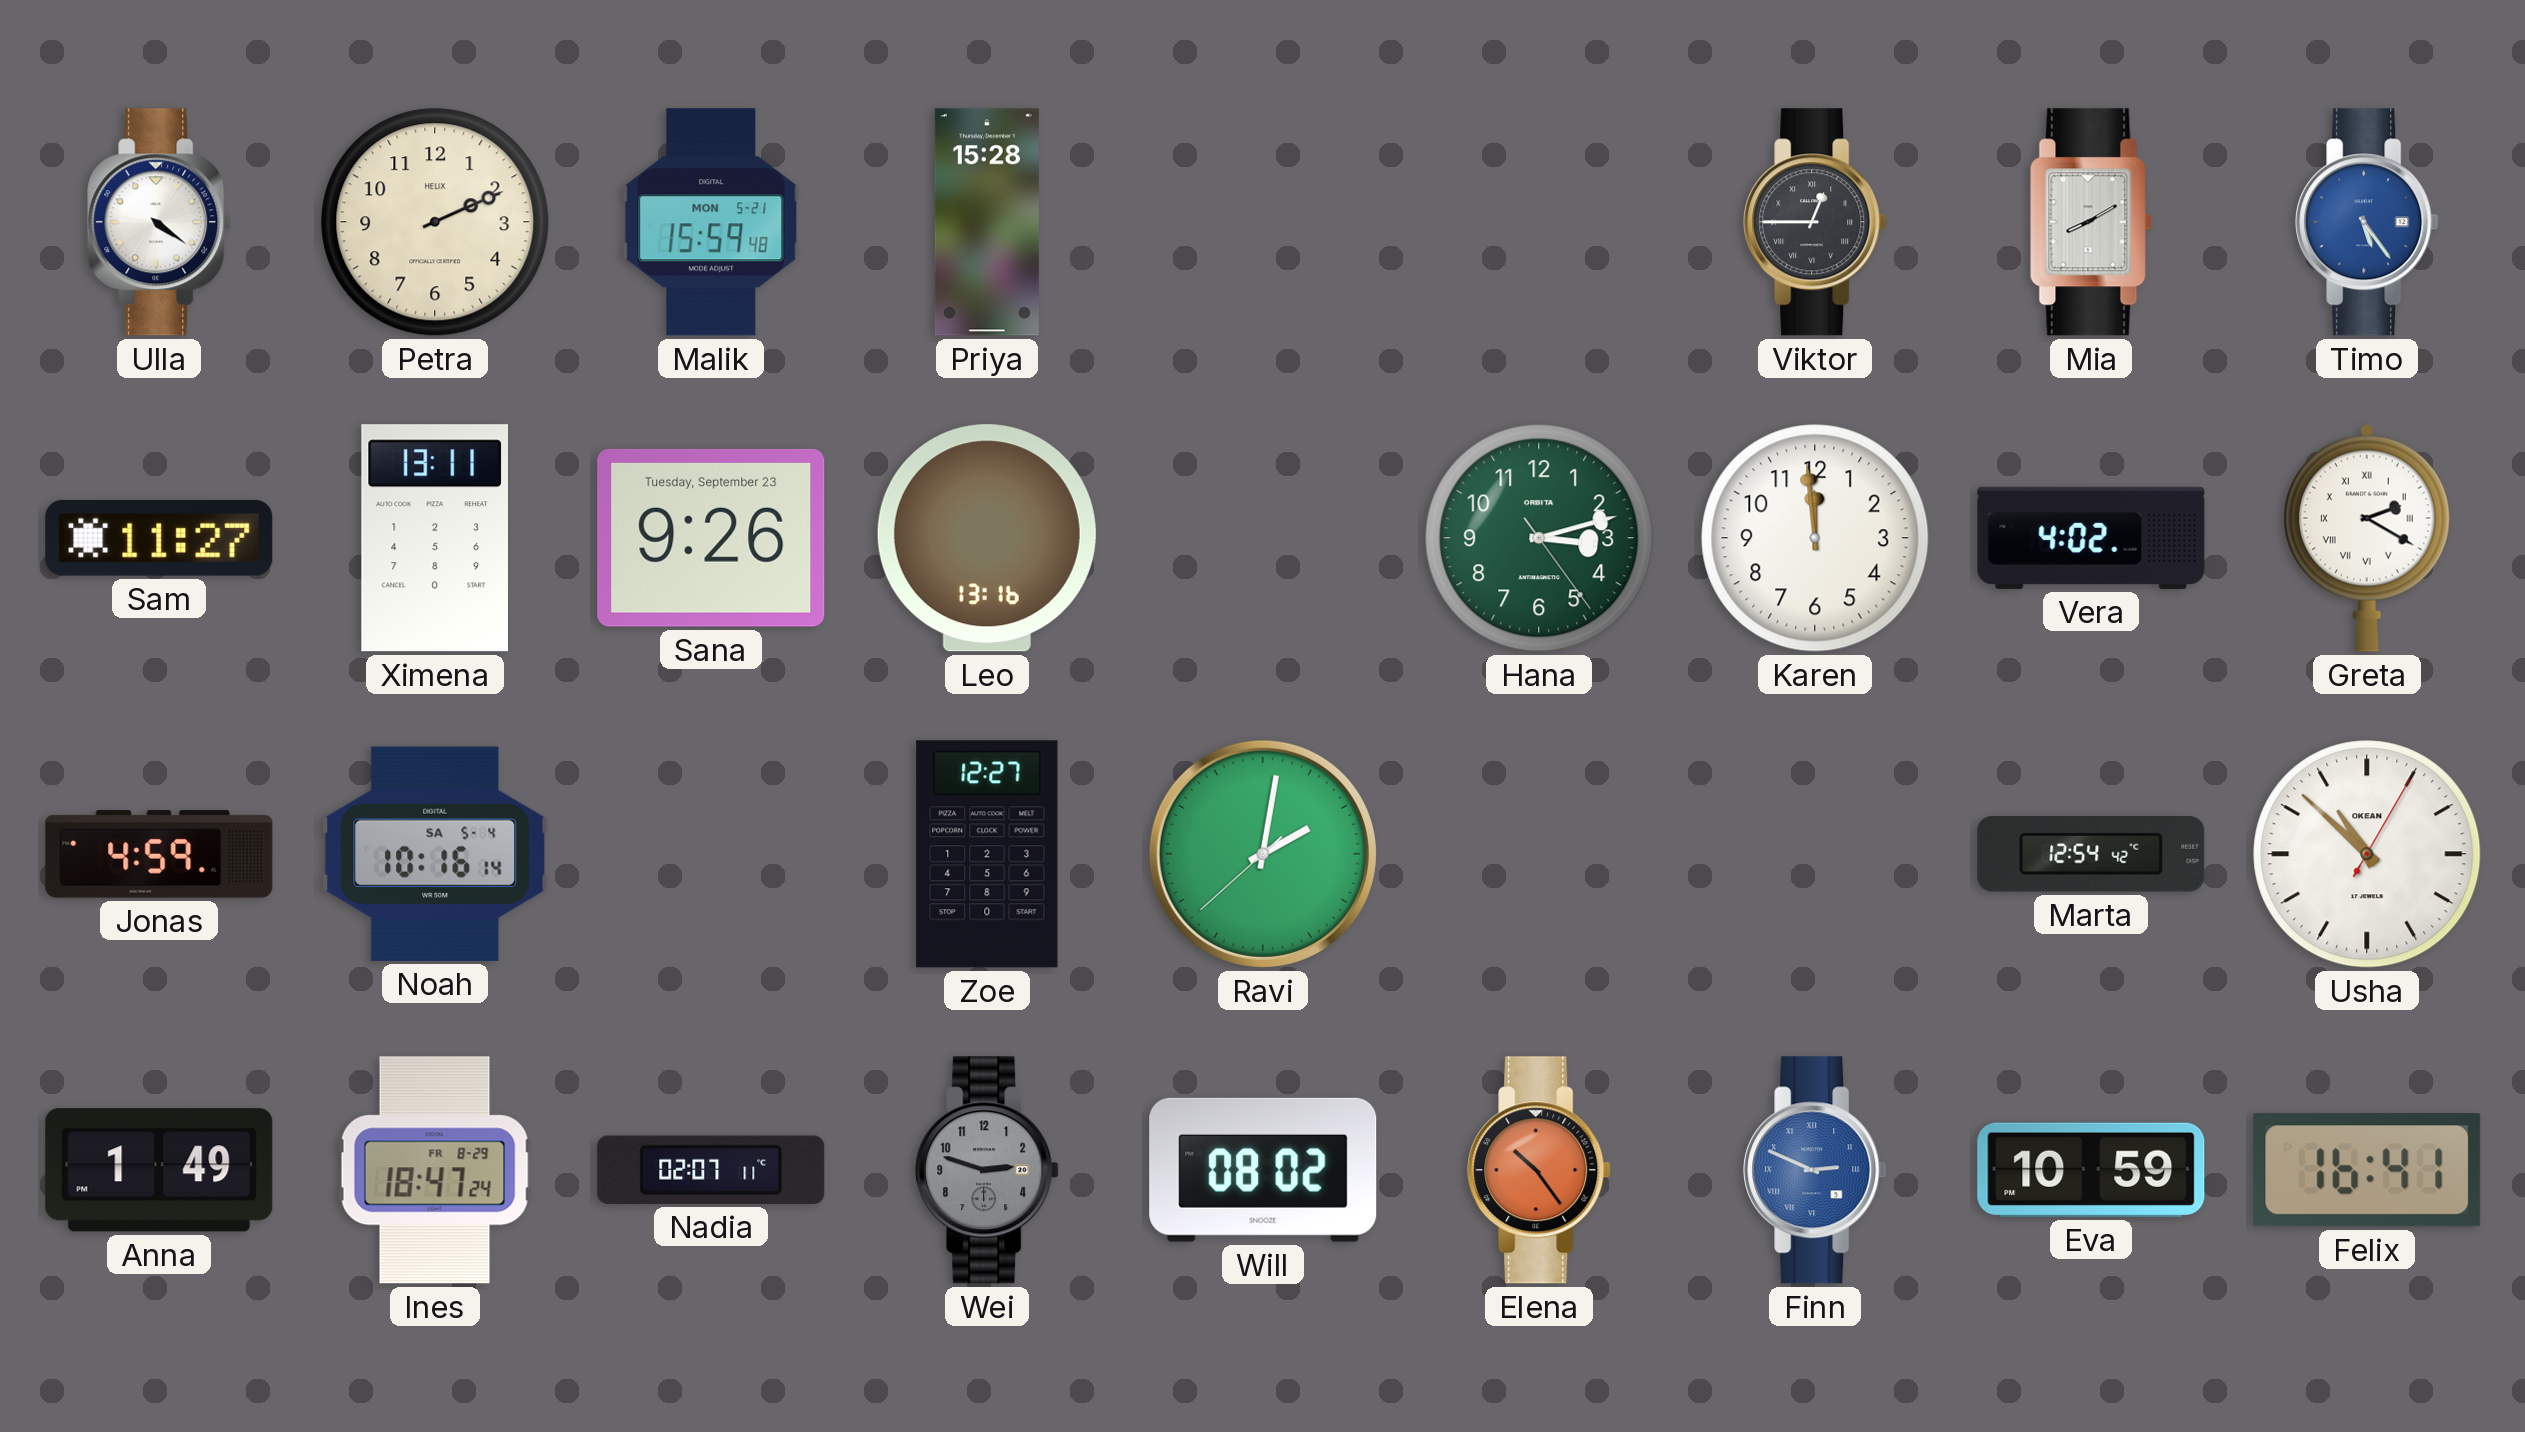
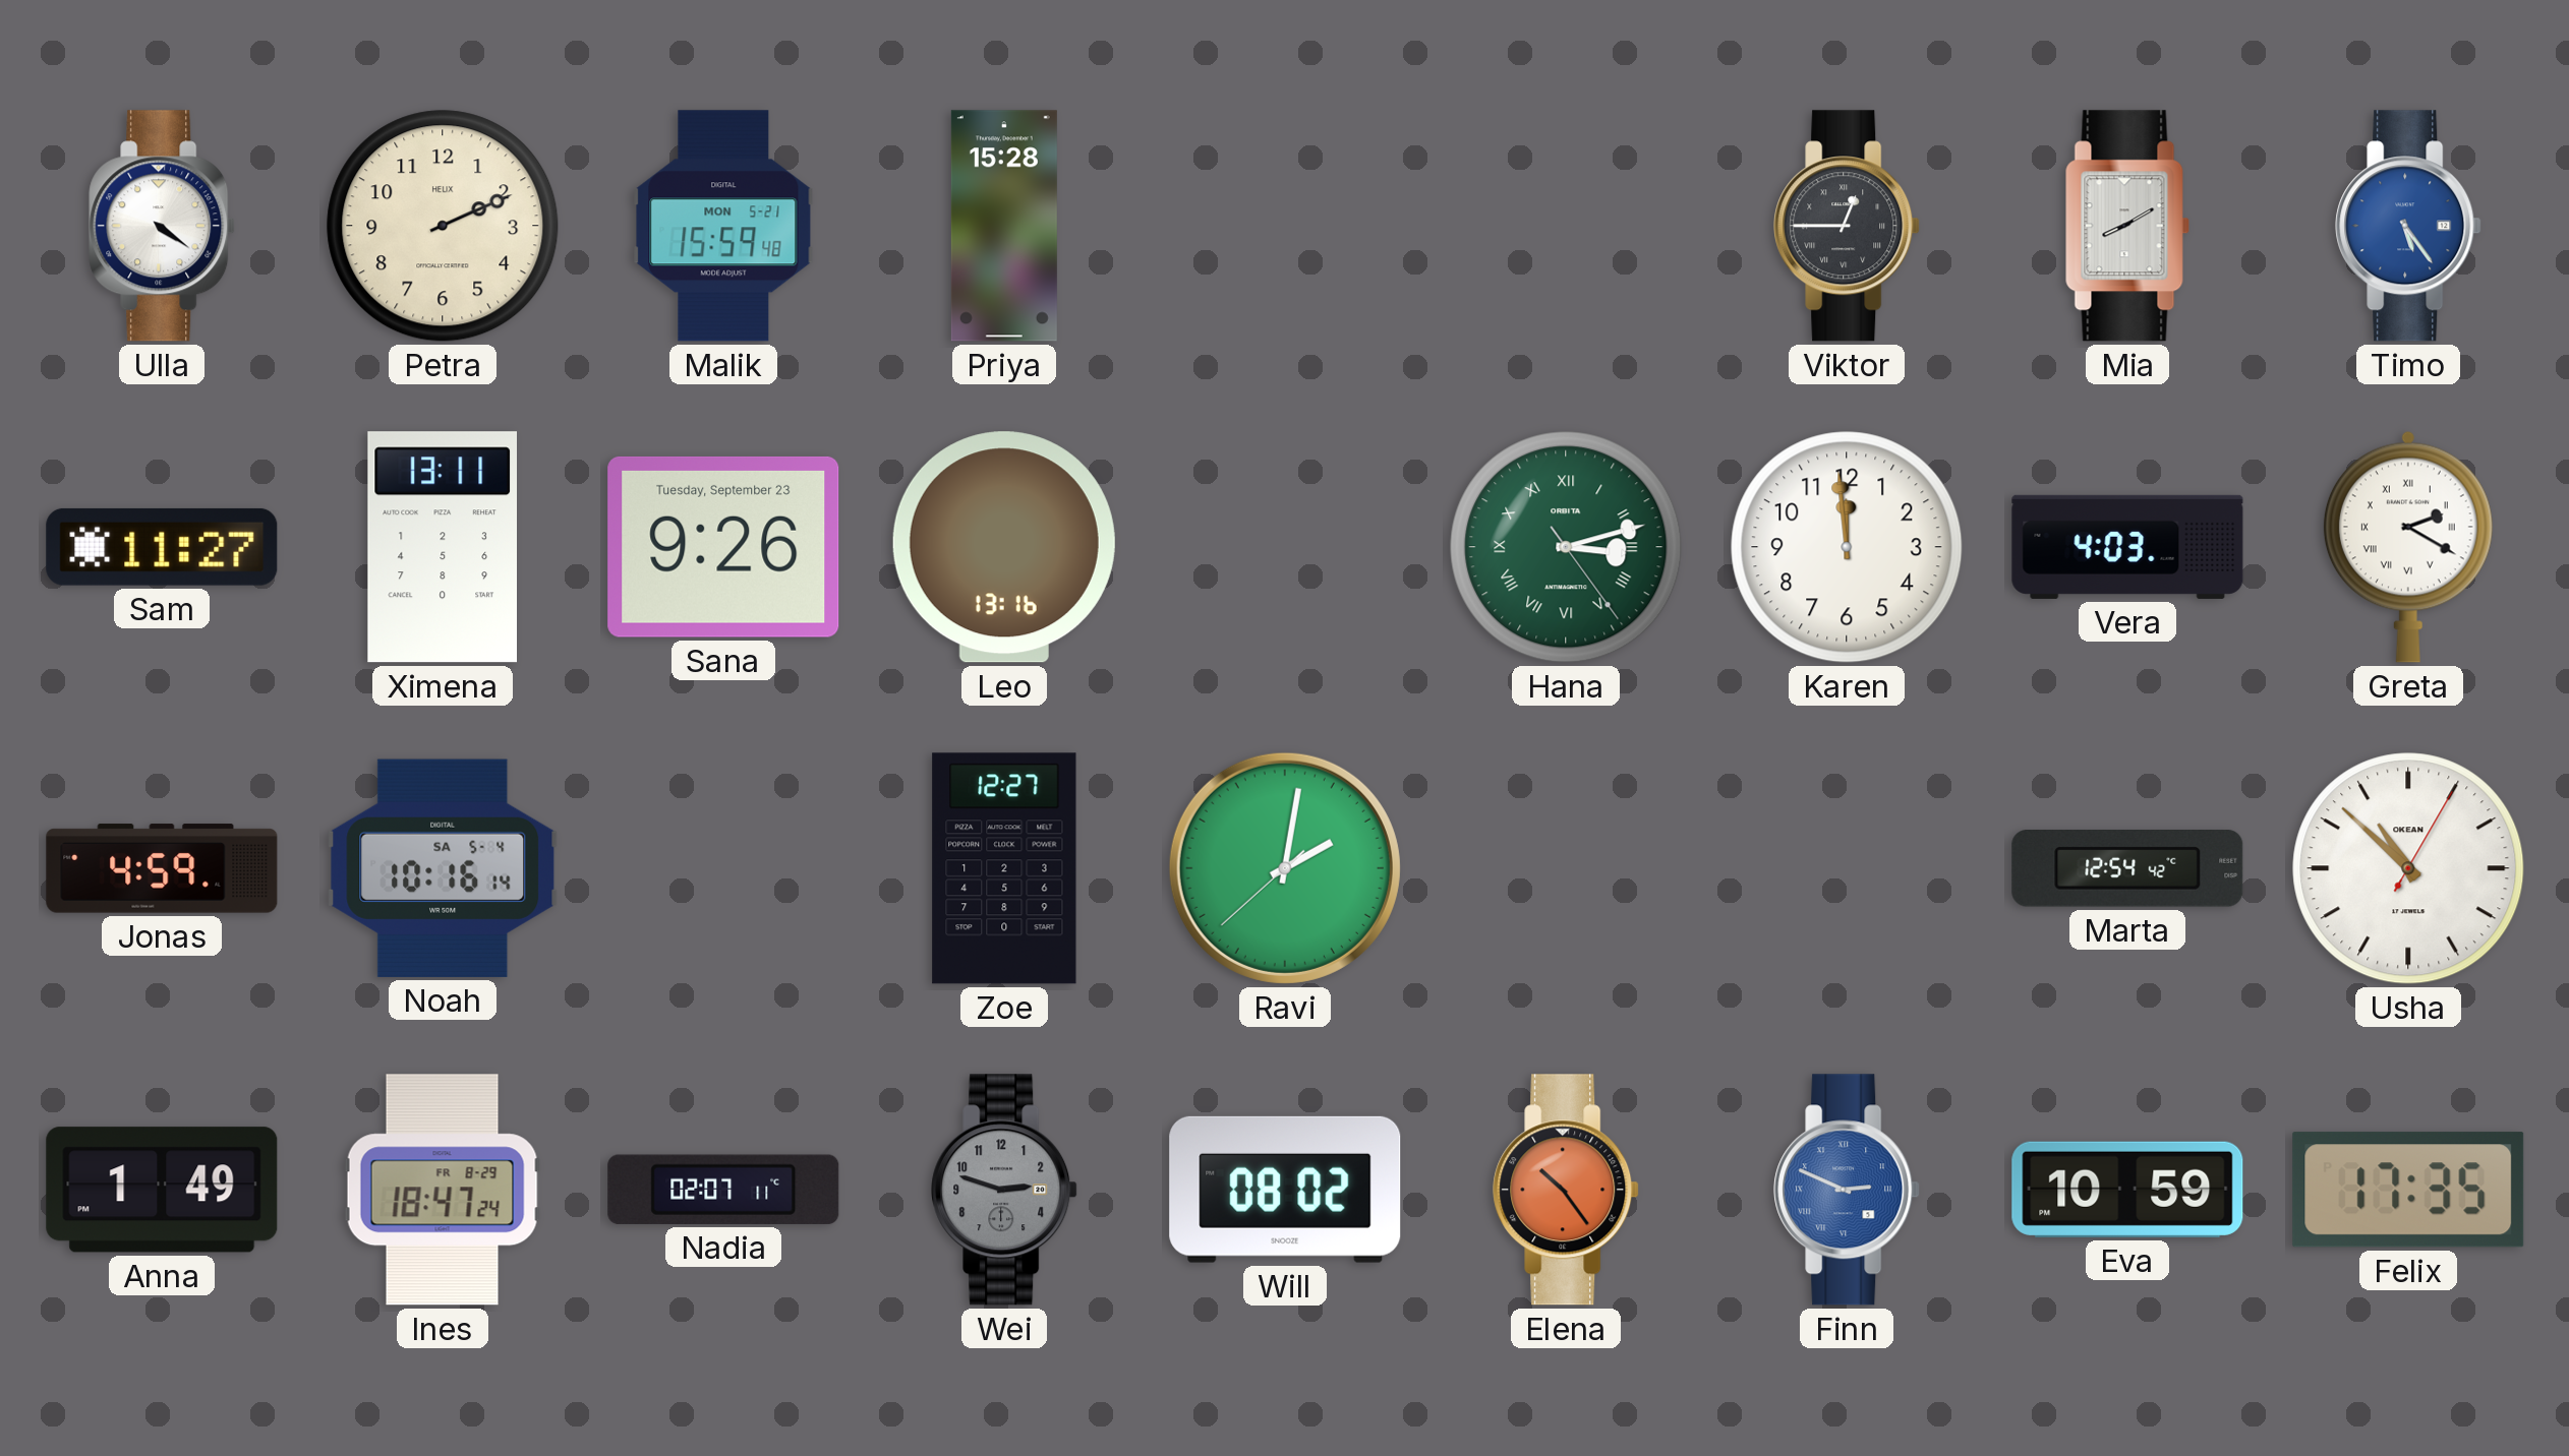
Hana numerals: Arabic -> Roman
Vera: 4:02 -> 4:03
Felix: 16:41 -> 17:35
